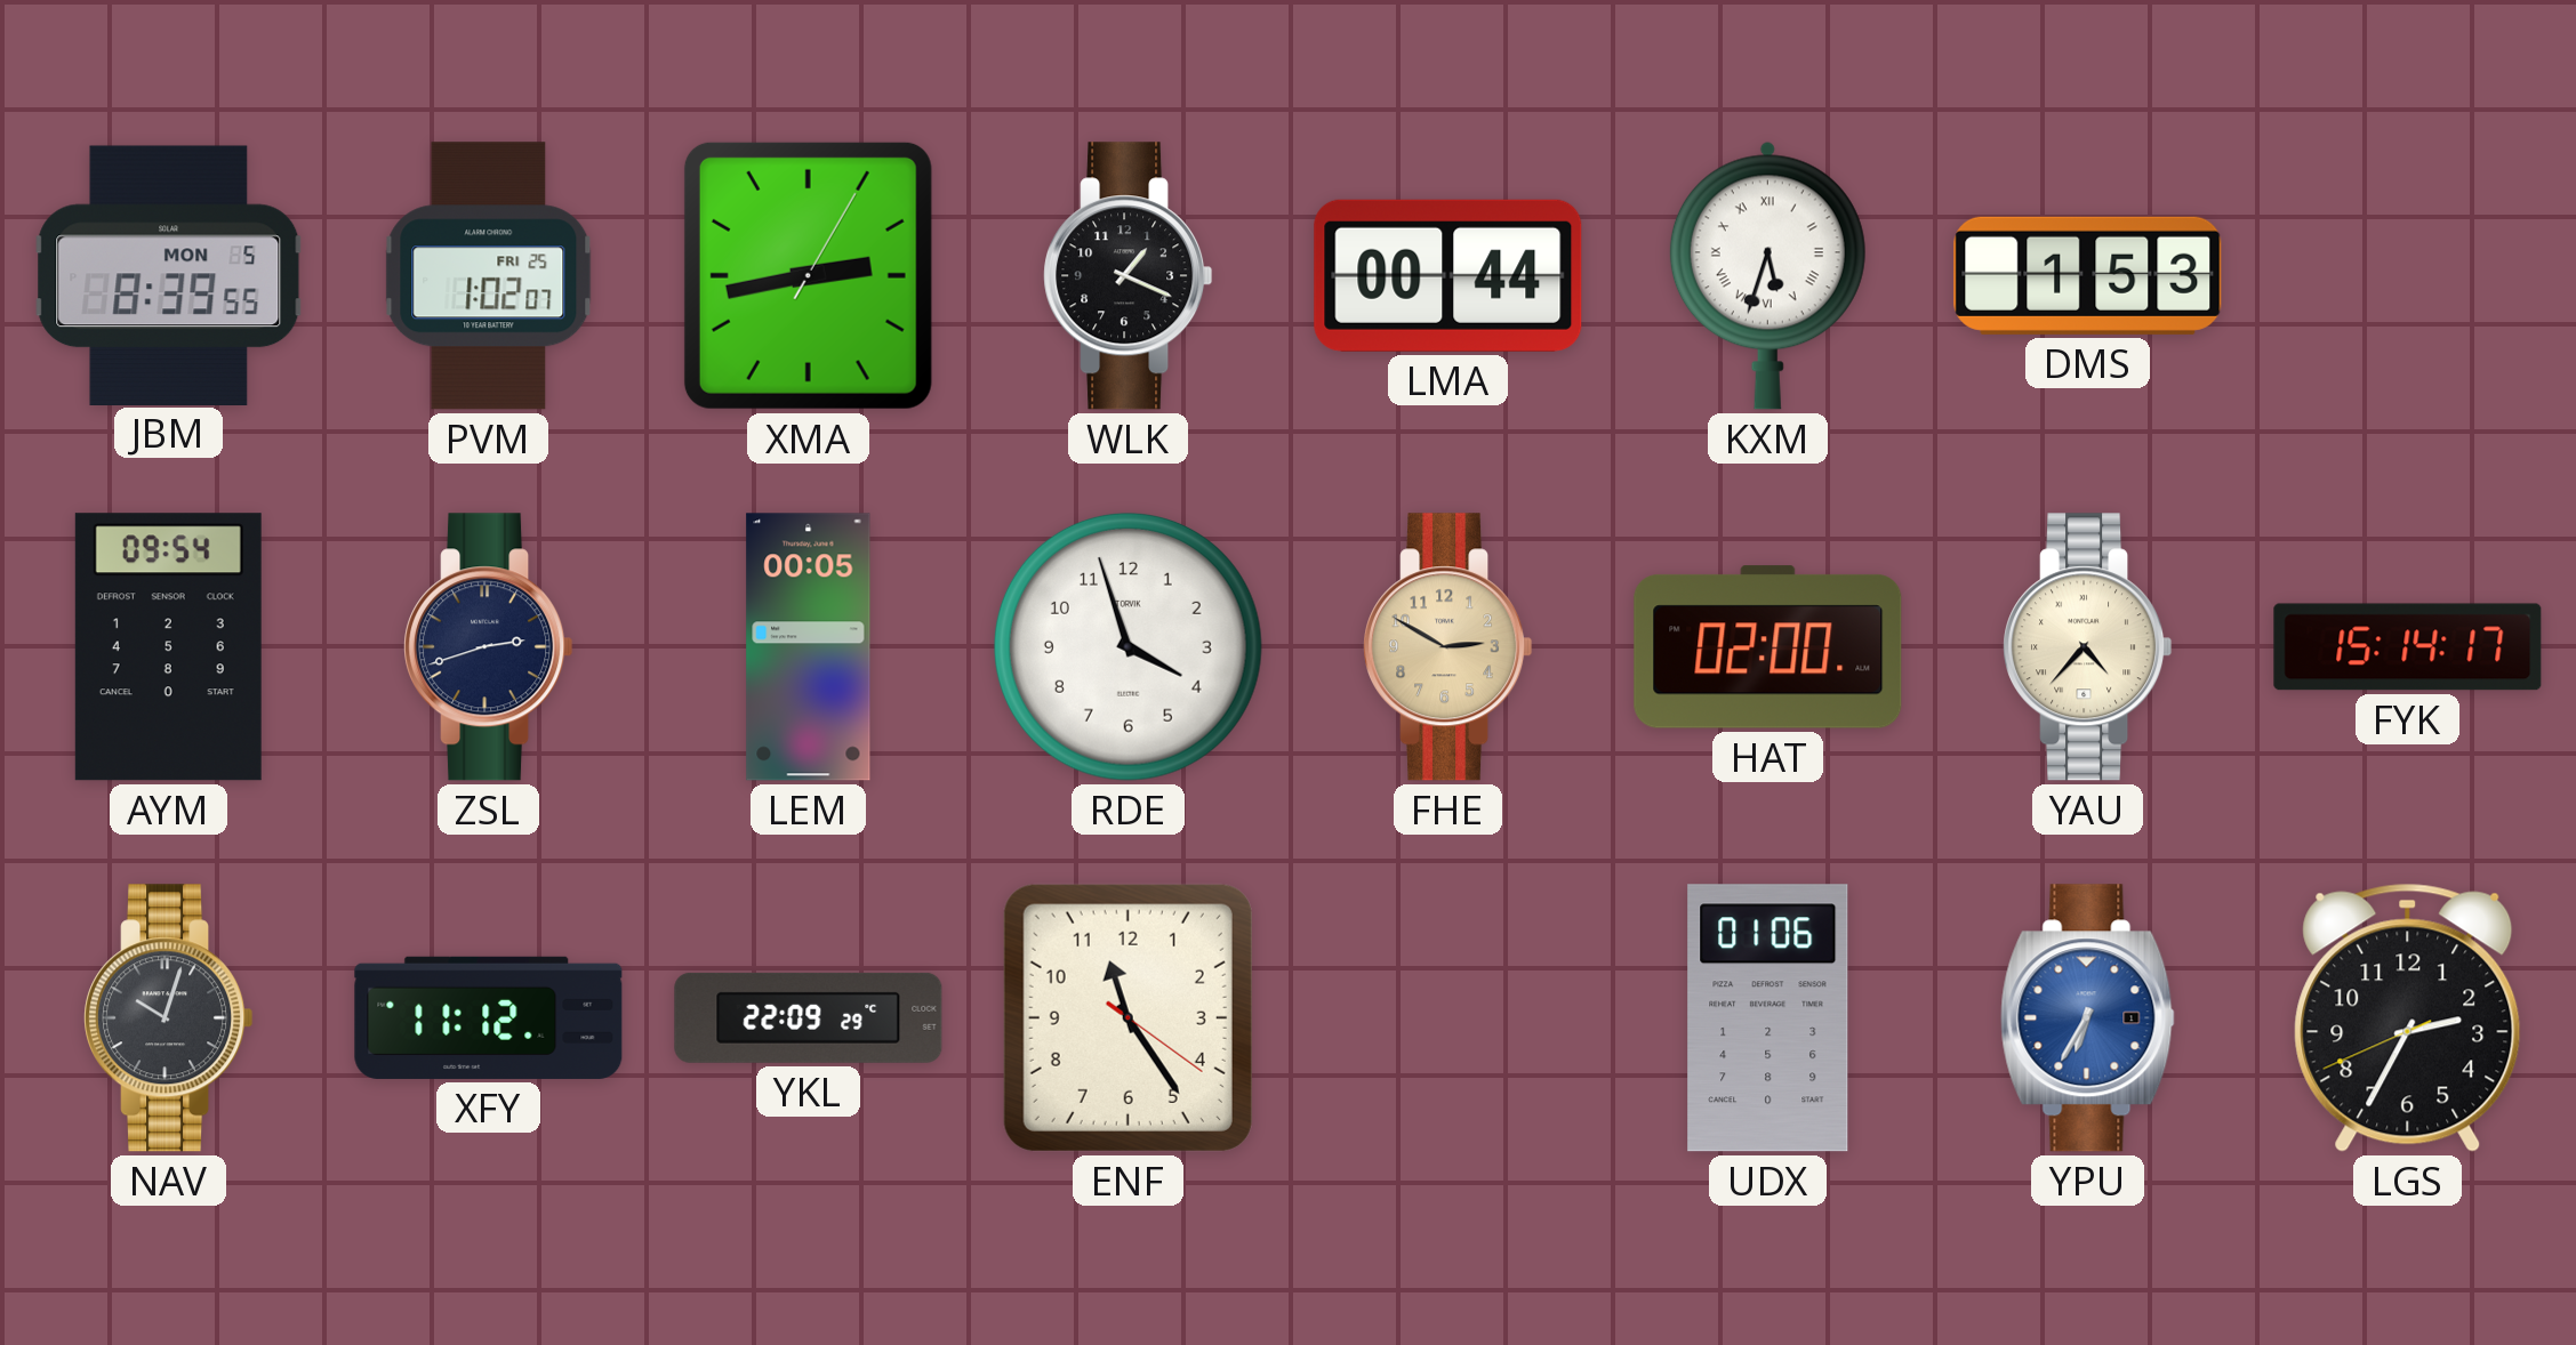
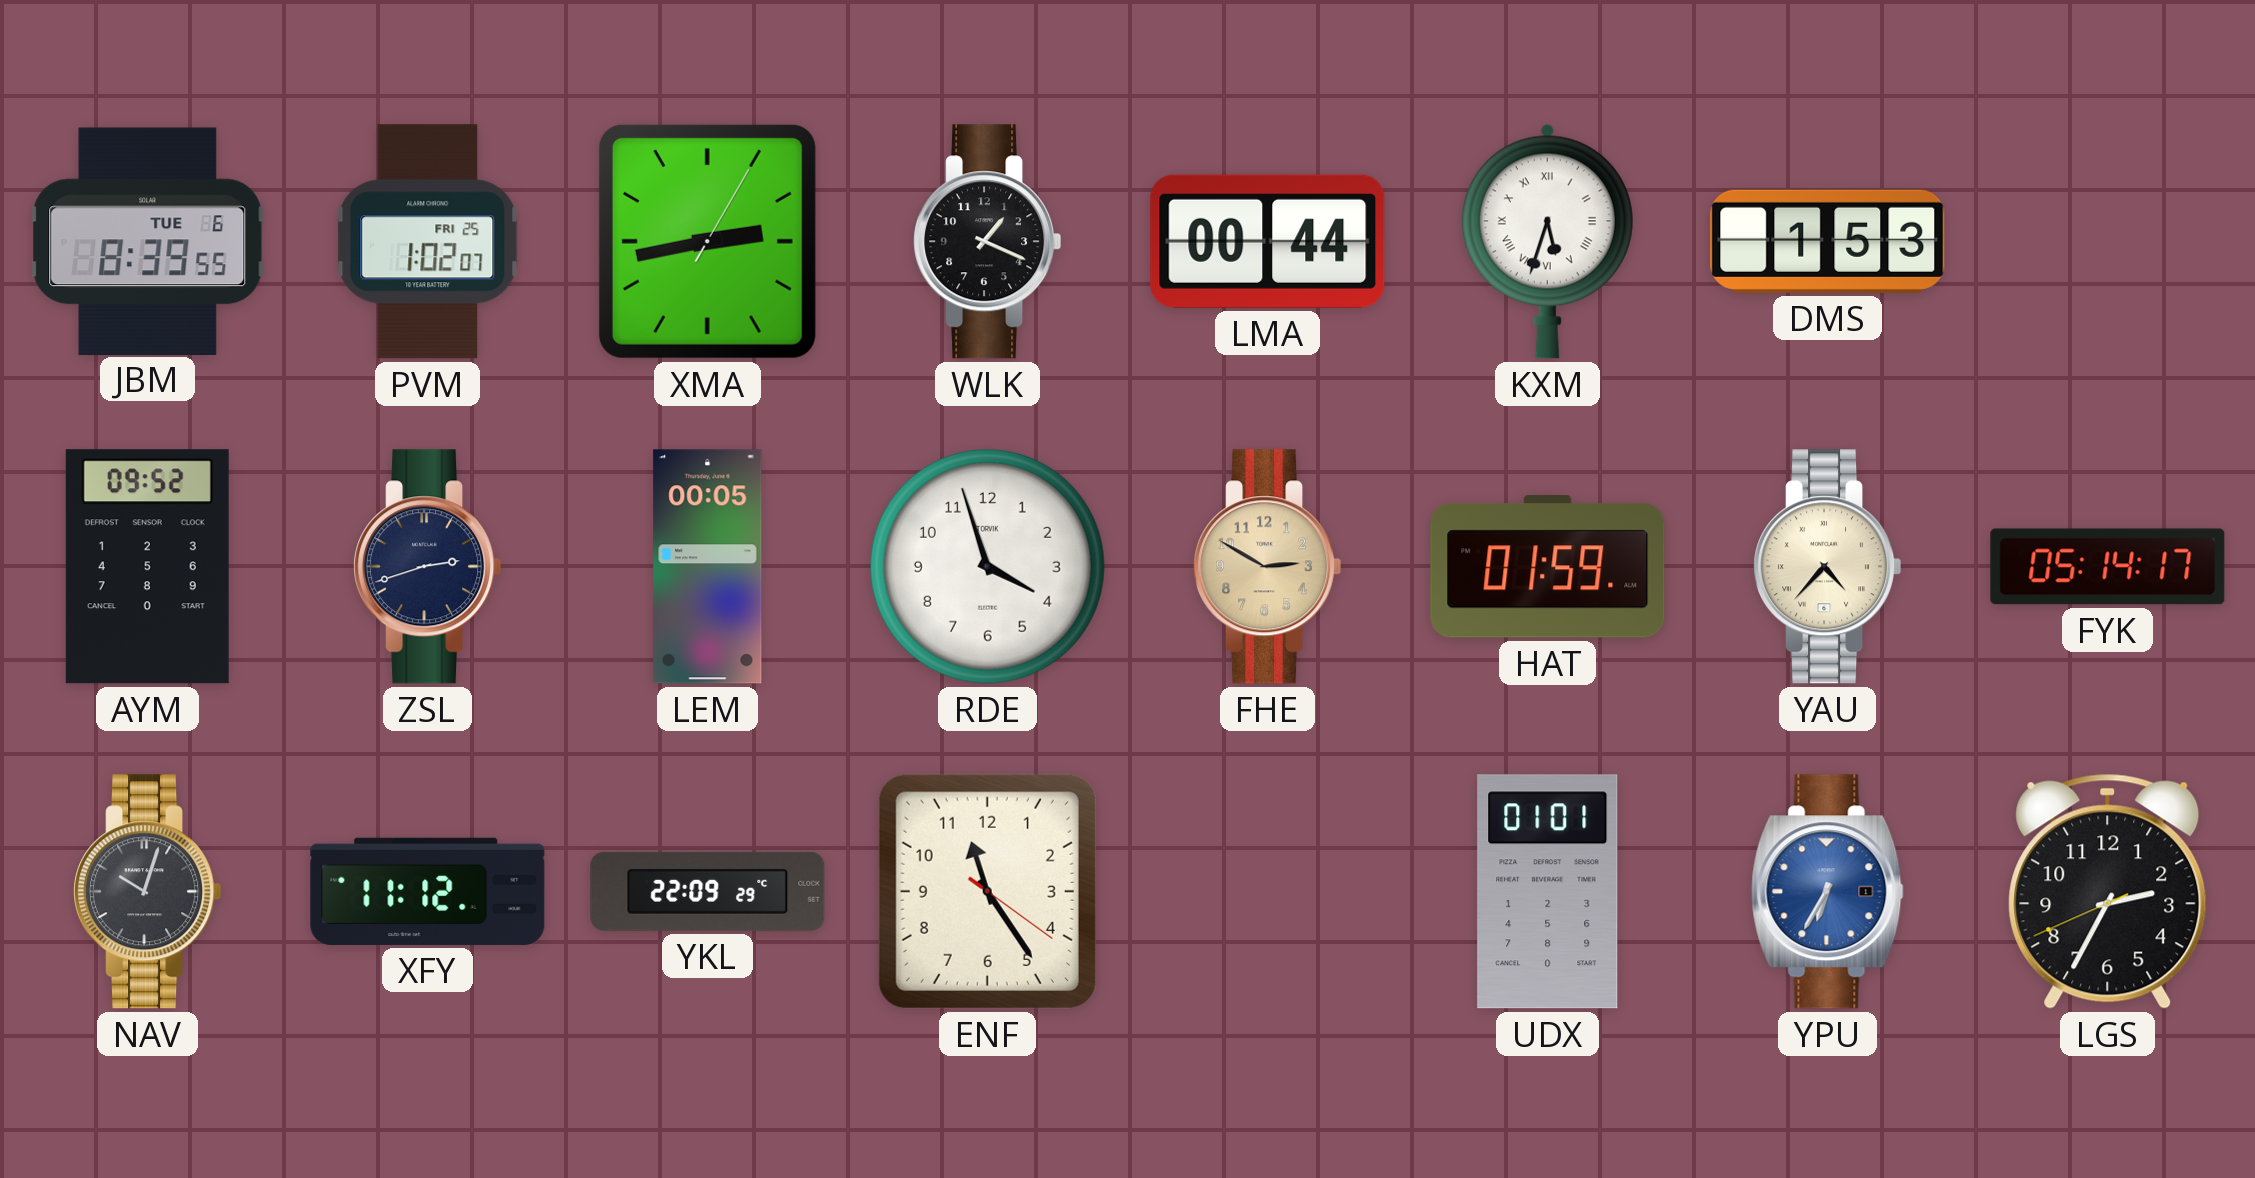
JBM date: MON 5 -> TUE 6
AYM: 09:54 -> 09:52
HAT: 02:00 -> 01:59
FYK: 15:14 -> 05:14
UDX: 01:06 -> 01:01
